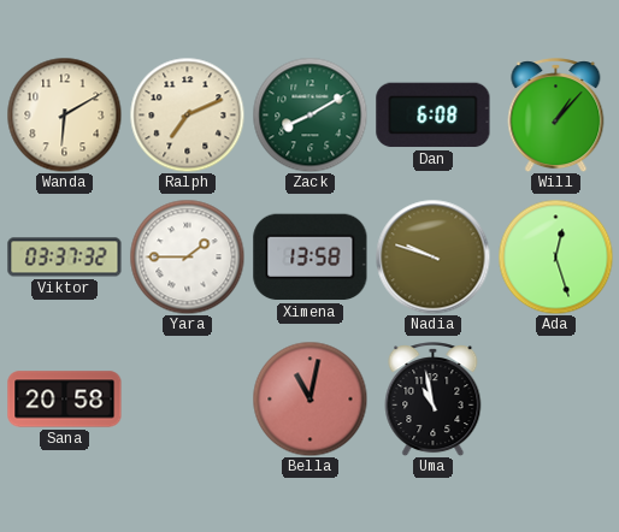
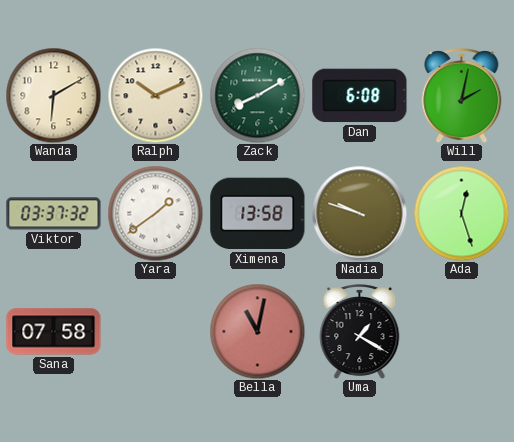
Ralph: 7:11 -> 10:11
Will: 1:07 -> 2:02
Yara: 1:45 -> 1:39
Sana: 20:58 -> 07:58
Uma: 10:58 -> 1:20
